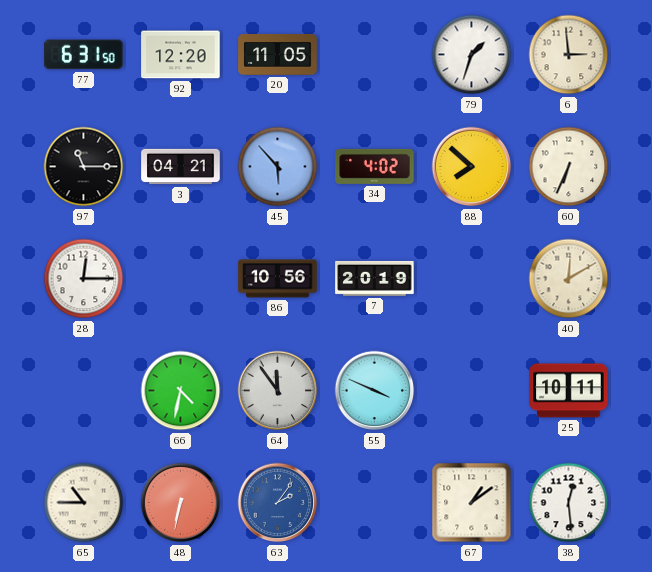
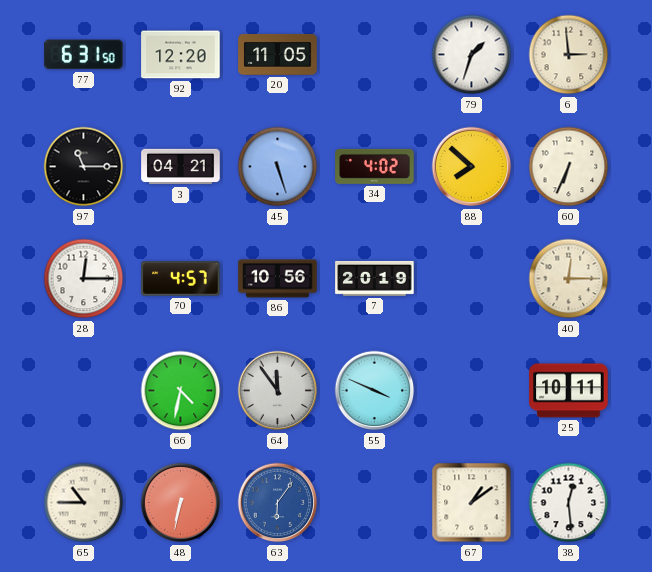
45: 5:53 -> 5:27
70: none -> 4:57
40: 12:10 -> 12:15
63: 2:06 -> 6:06
